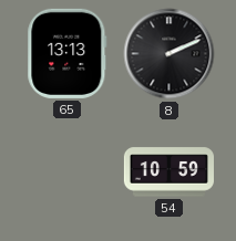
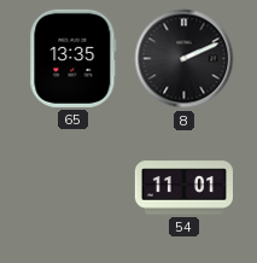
65: 13:13 -> 13:35
54: 10:59 -> 11:01
